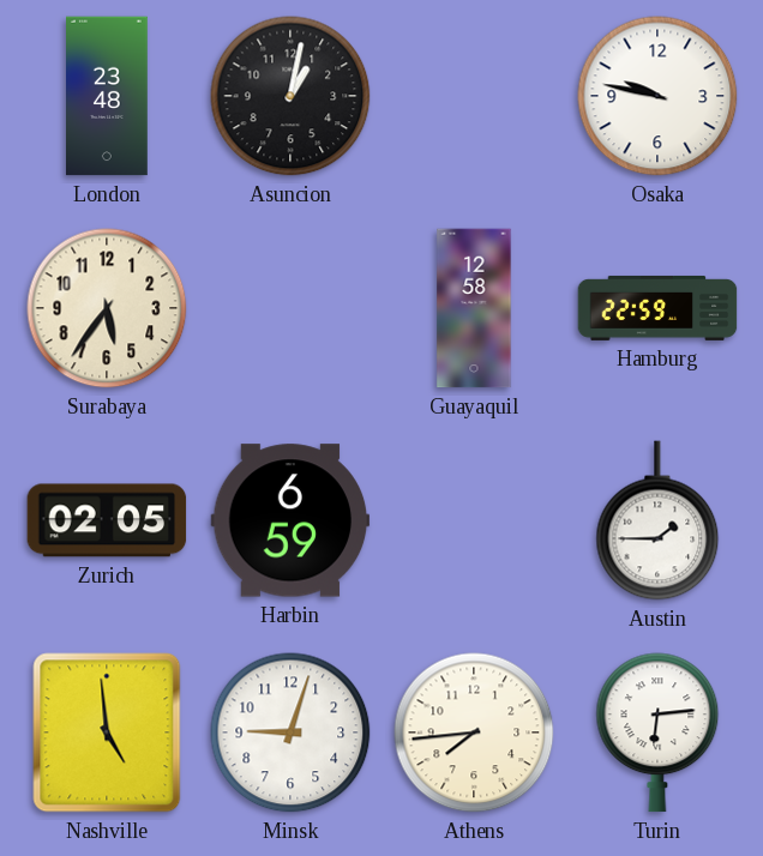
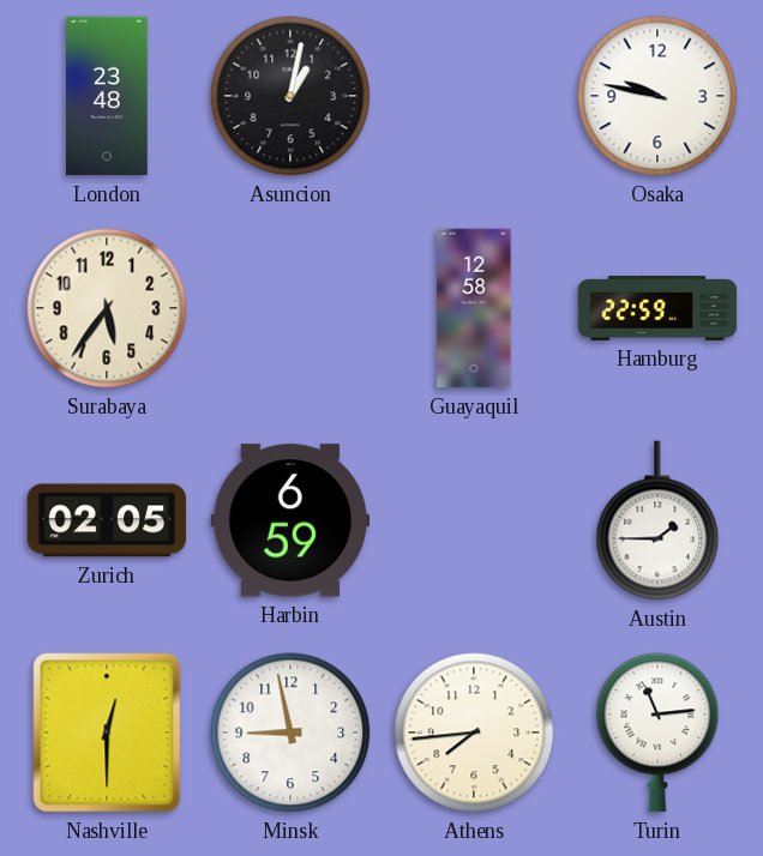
Nashville: 4:59 -> 12:30
Minsk: 9:03 -> 8:58
Turin: 6:14 -> 11:14
